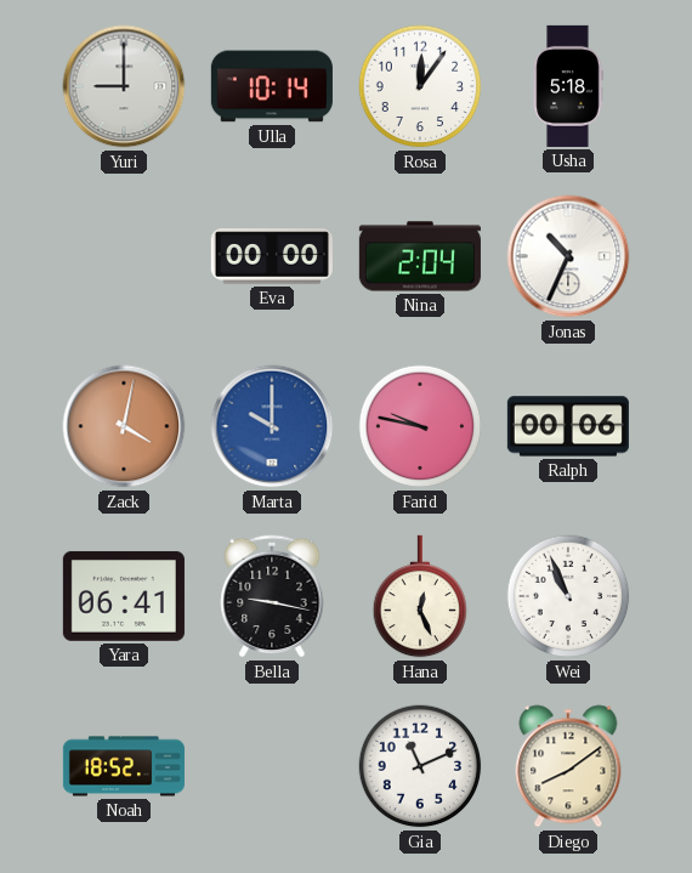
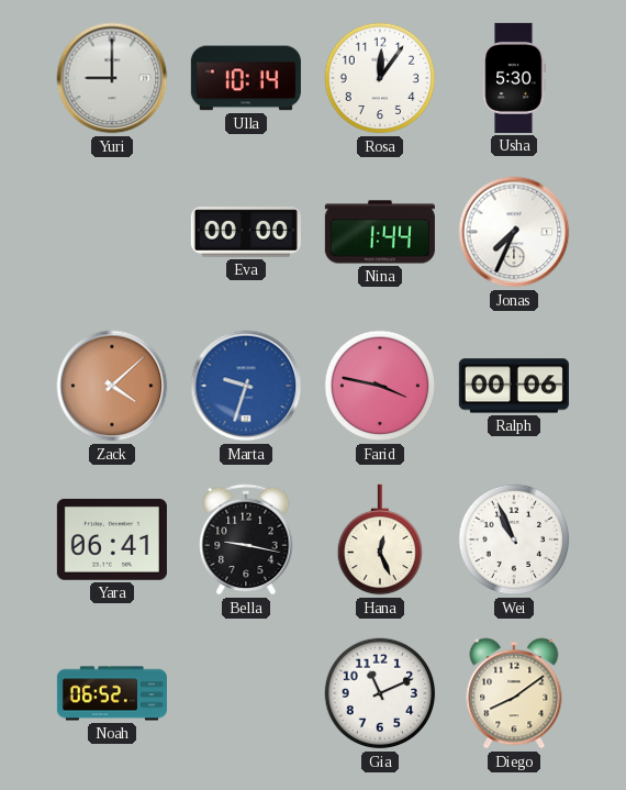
Usha: 5:18 -> 5:30
Nina: 2:04 -> 1:44
Jonas: 10:34 -> 7:34
Zack: 4:02 -> 4:08
Marta: 10:00 -> 9:33
Farid: 9:47 -> 3:47
Noah: 18:52 -> 06:52
